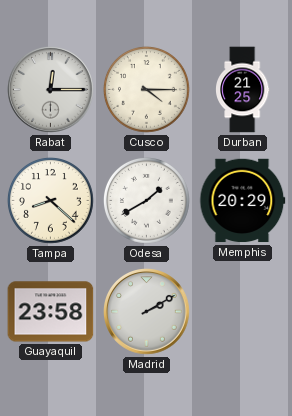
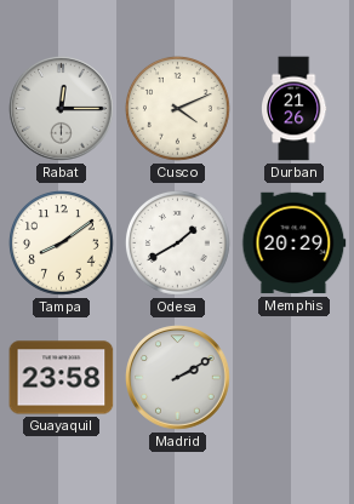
Cusco: 4:15 -> 4:11
Durban: 21:25 -> 21:26
Tampa: 8:22 -> 8:09
